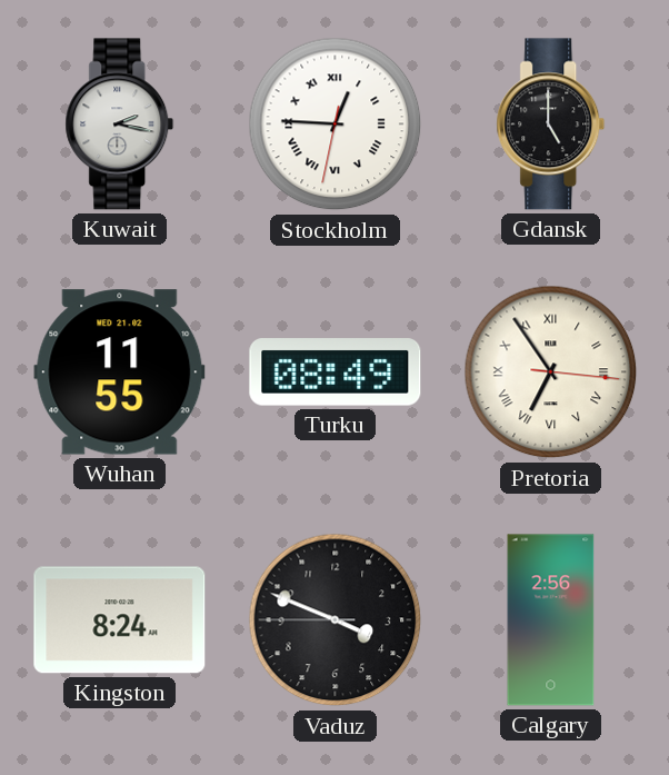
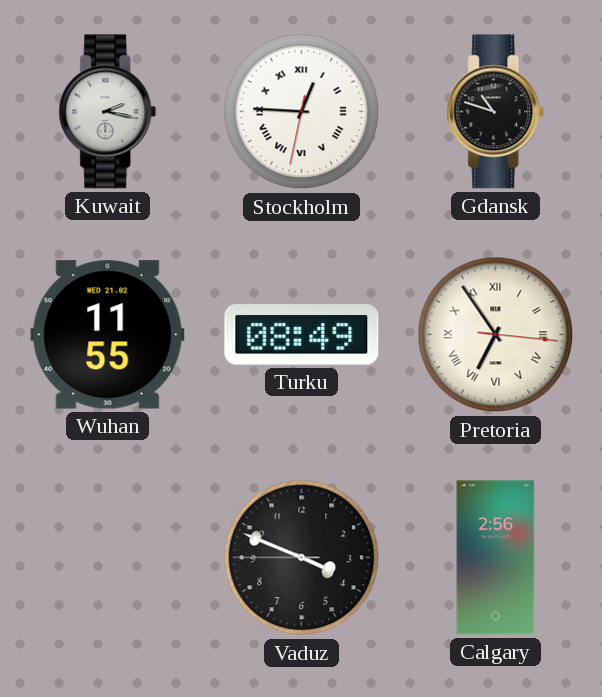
Gdansk: 5:00 -> 10:48
Kingston: 8:24 -> none
